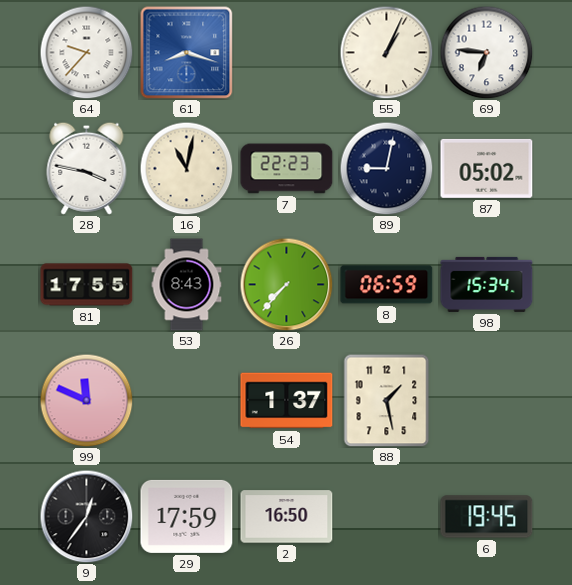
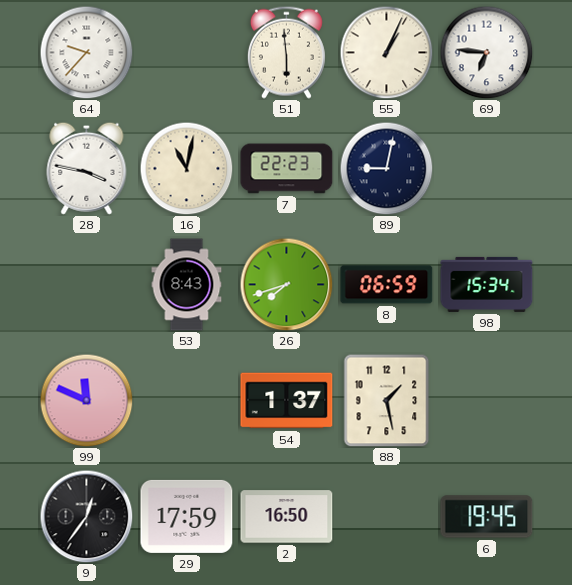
61: 8:18 -> none
51: none -> 5:59
87: 05:02 -> none
81: 17:55 -> none
26: 7:37 -> 7:42
